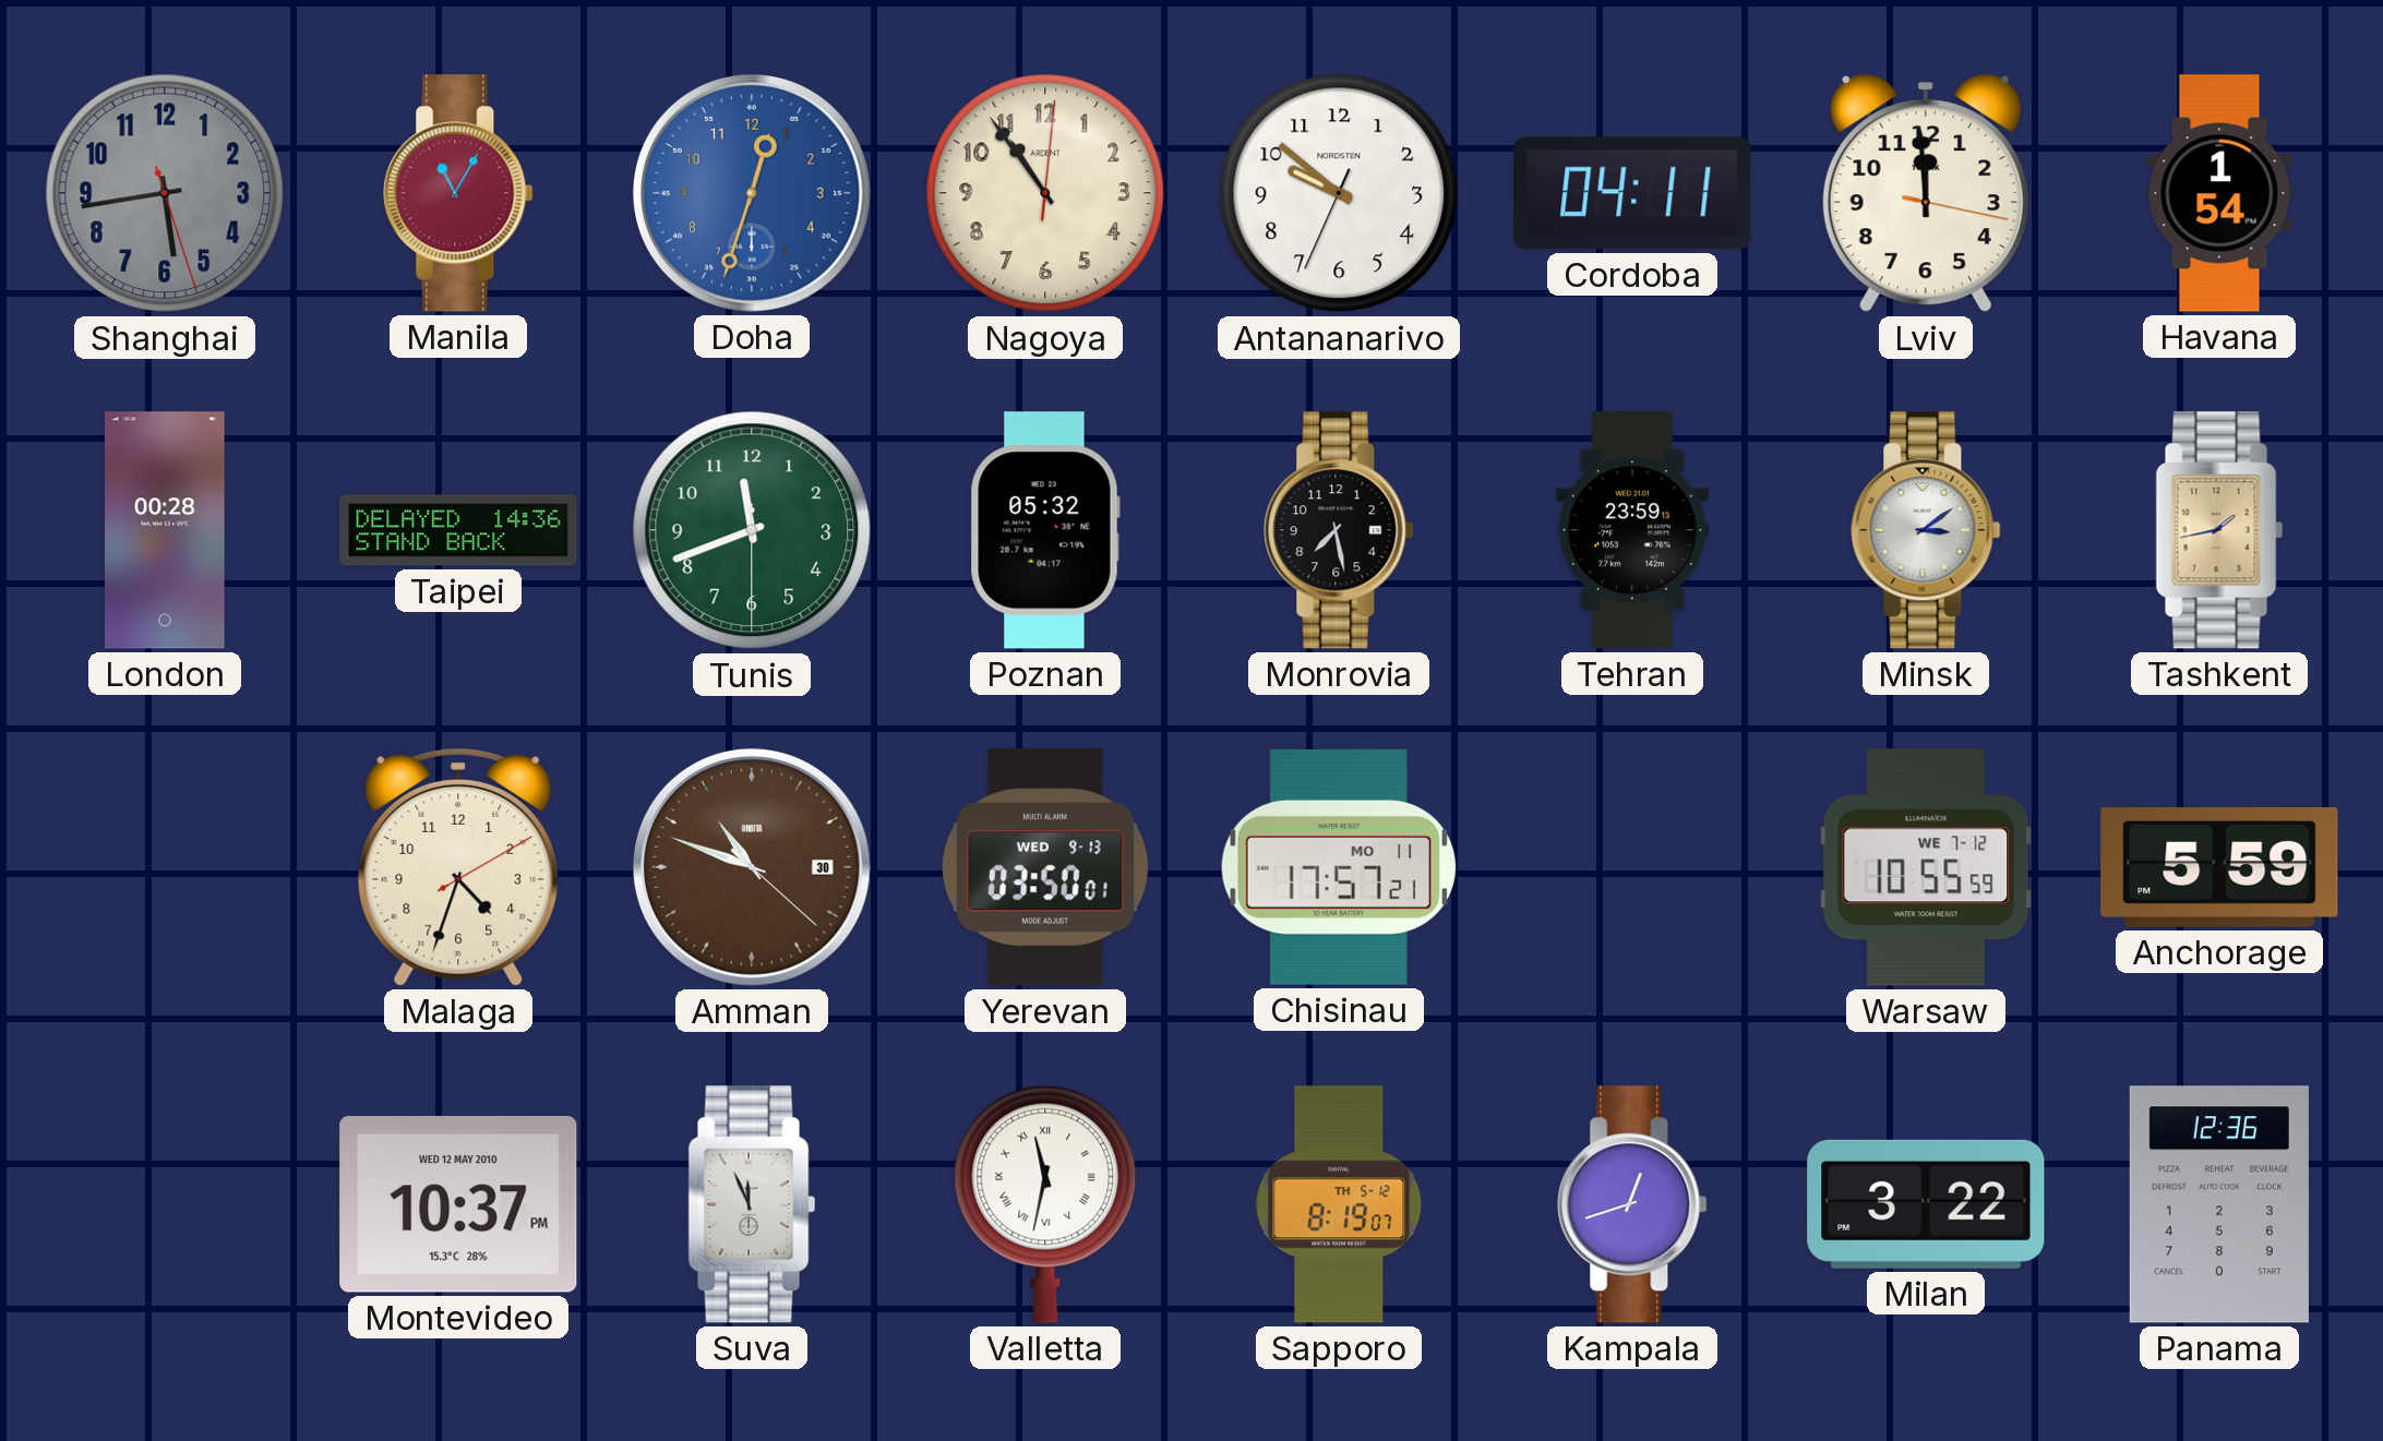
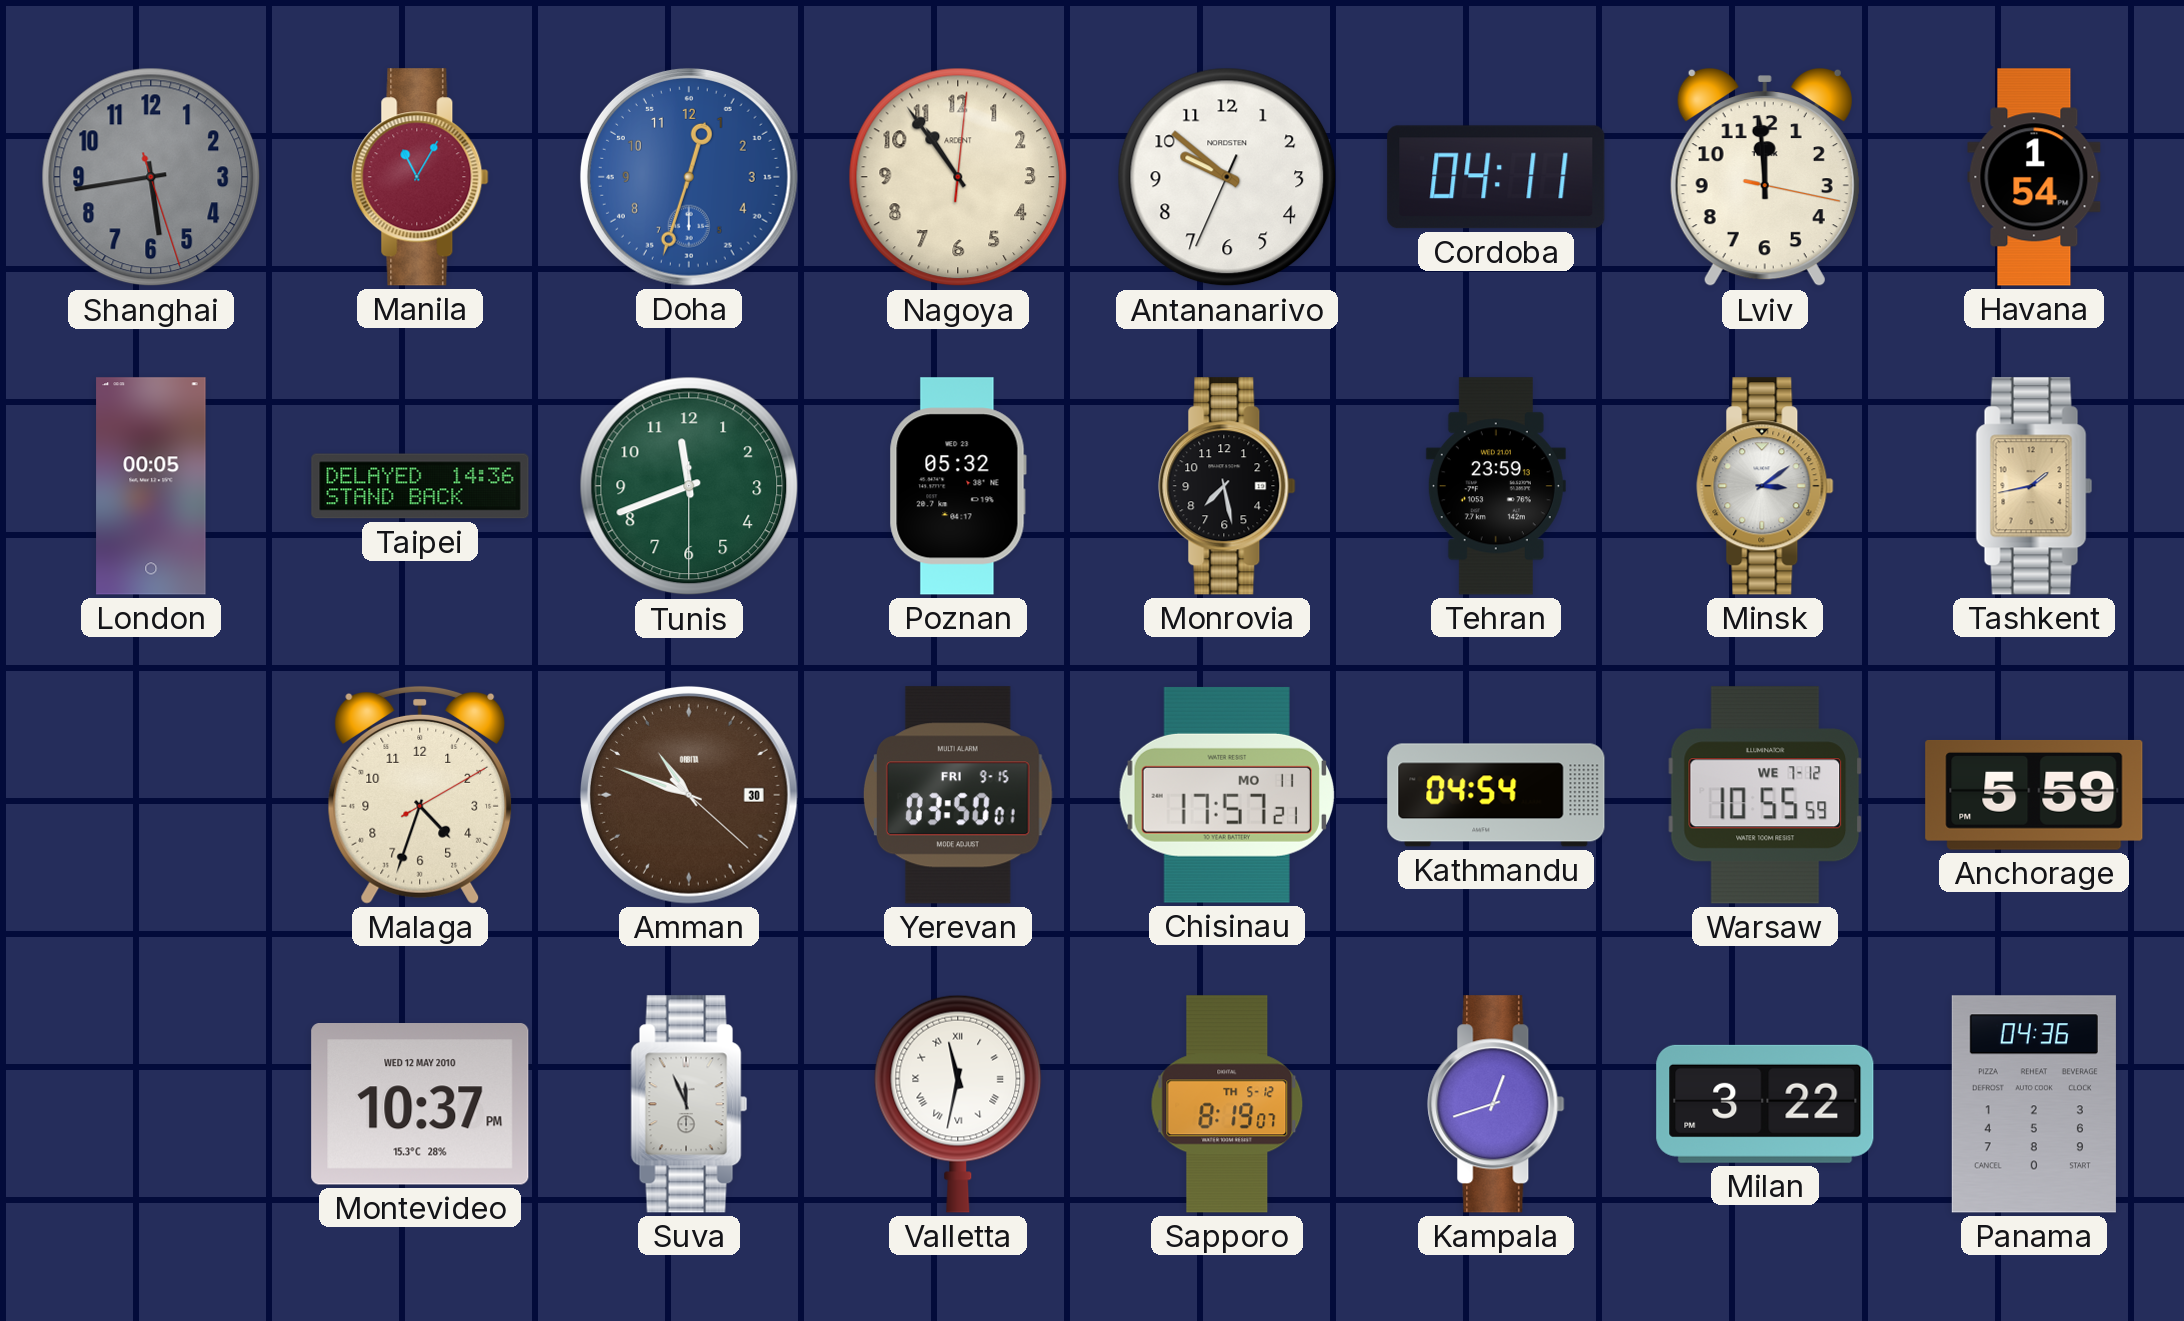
London: 00:28 -> 00:05
Yerevan date: WED 9-13 -> FRI 9-15
Kathmandu: none -> 04:54
Panama: 12:36 -> 04:36
